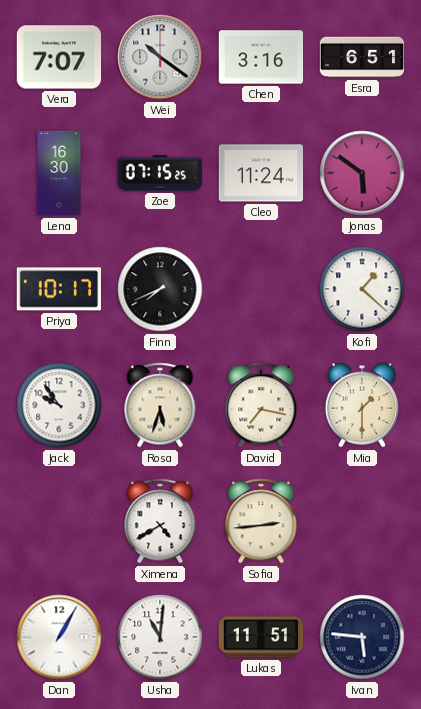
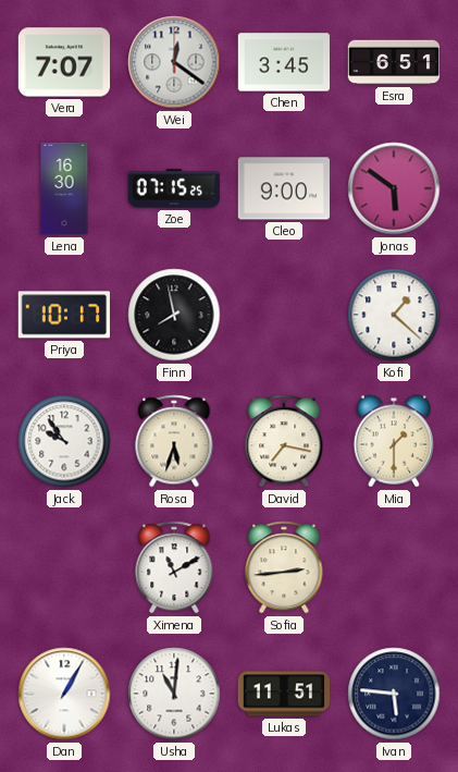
Wei: 10:21 -> 12:21
Chen: 3:16 -> 3:45
Cleo: 11:24 -> 9:00
Finn: 7:41 -> 7:58
Ximena: 4:40 -> 11:10
